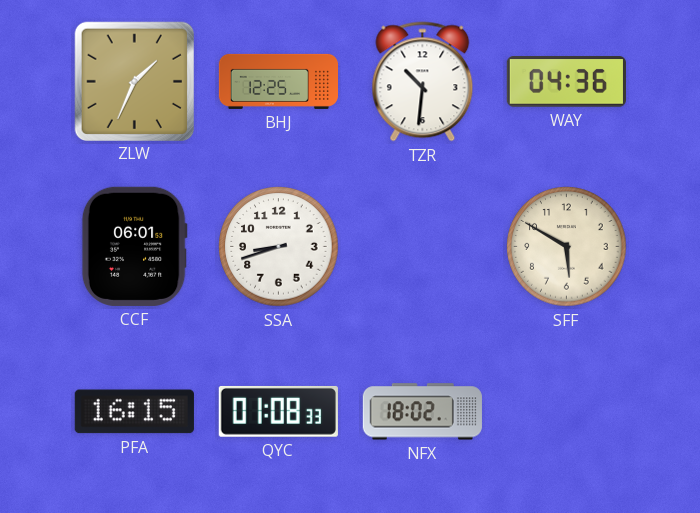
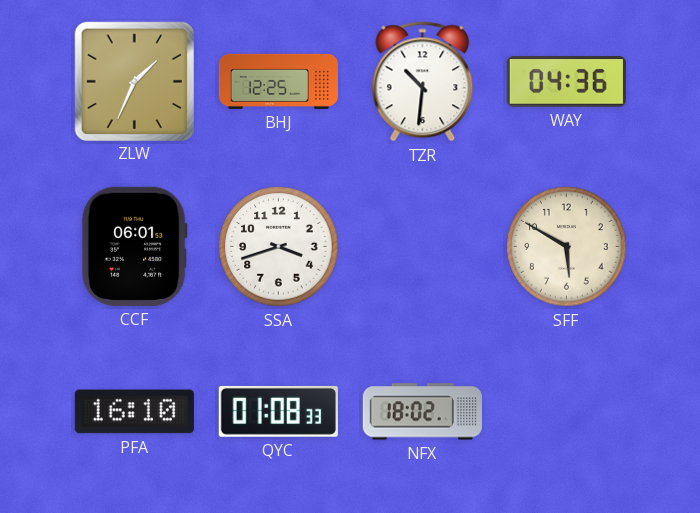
SSA: 8:42 -> 3:42
PFA: 16:15 -> 16:10
